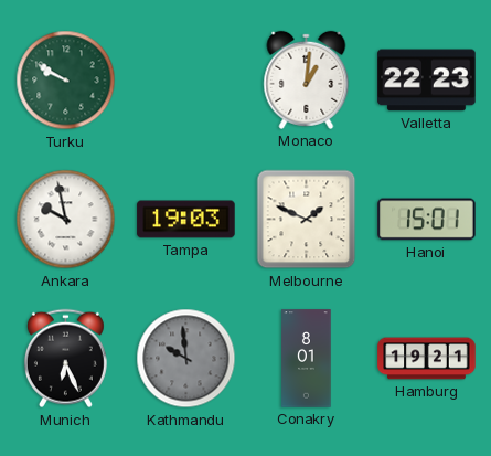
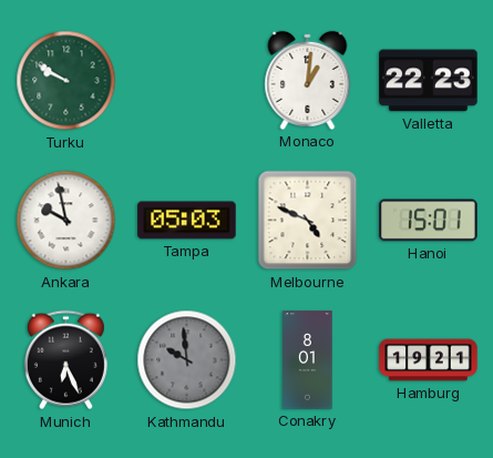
Tampa: 19:03 -> 05:03
Melbourne: 1:49 -> 4:49
